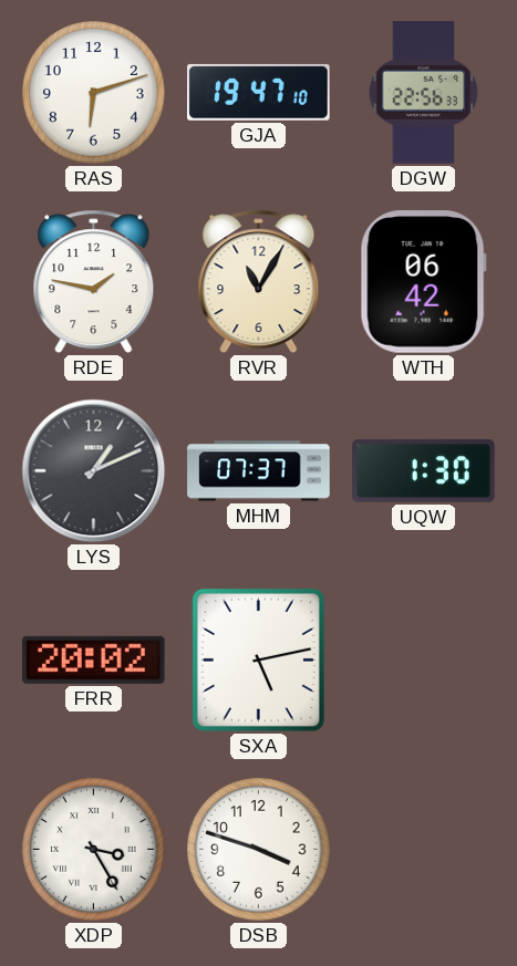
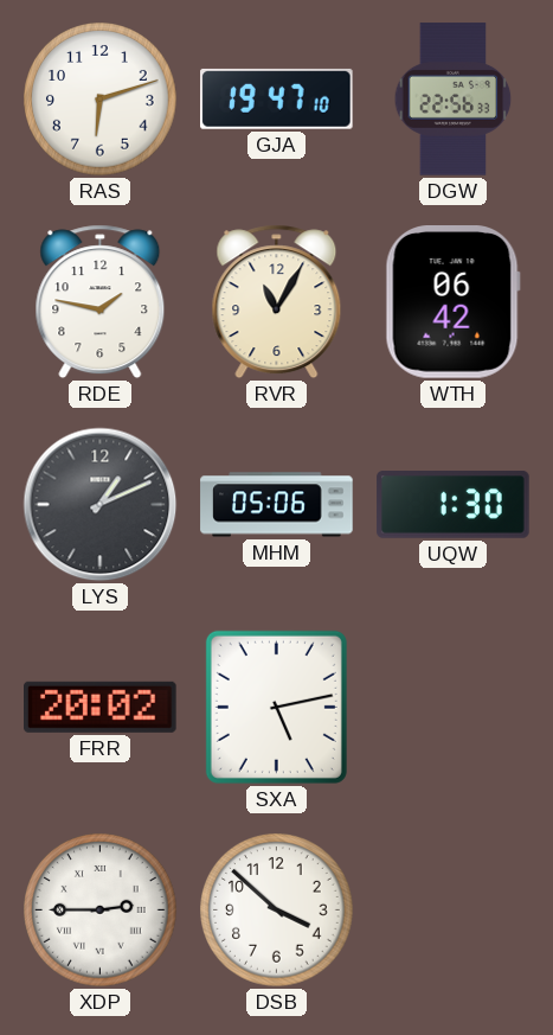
MHM: 07:37 -> 05:06
XDP: 3:25 -> 2:45
DSB: 3:48 -> 3:52
